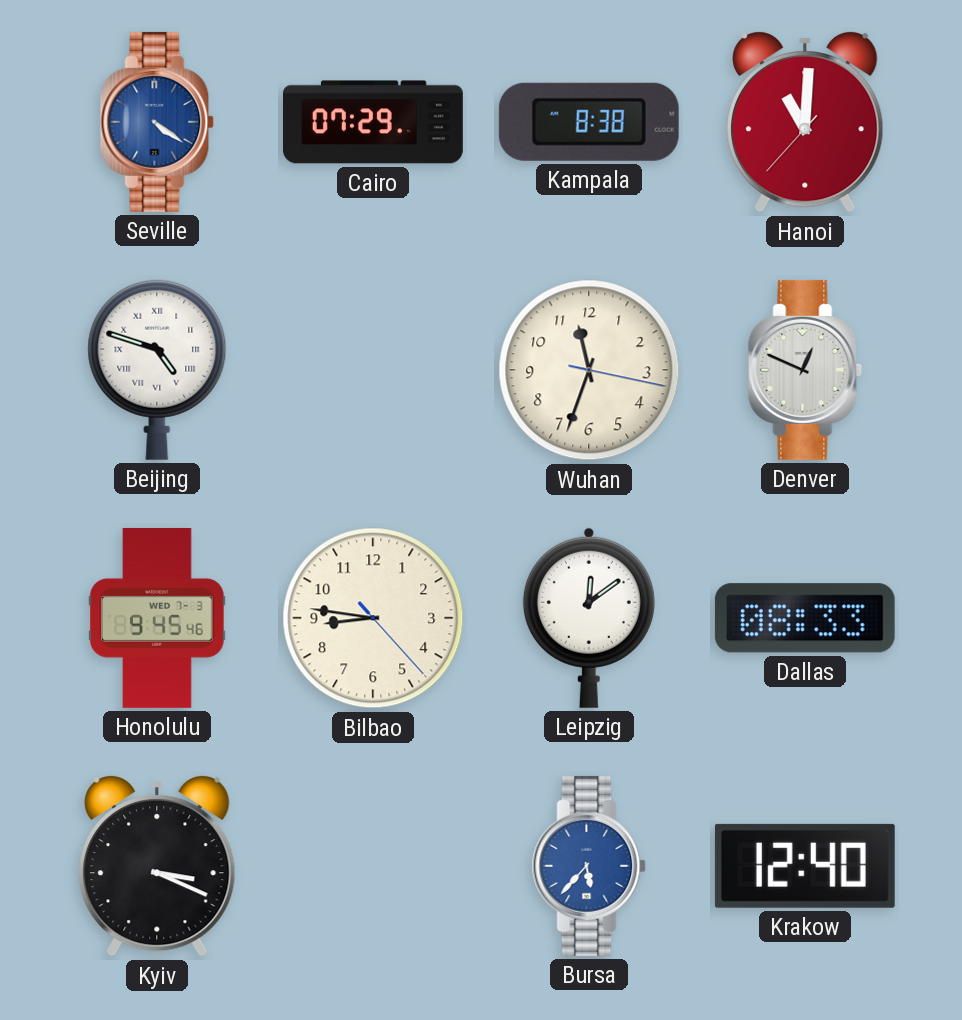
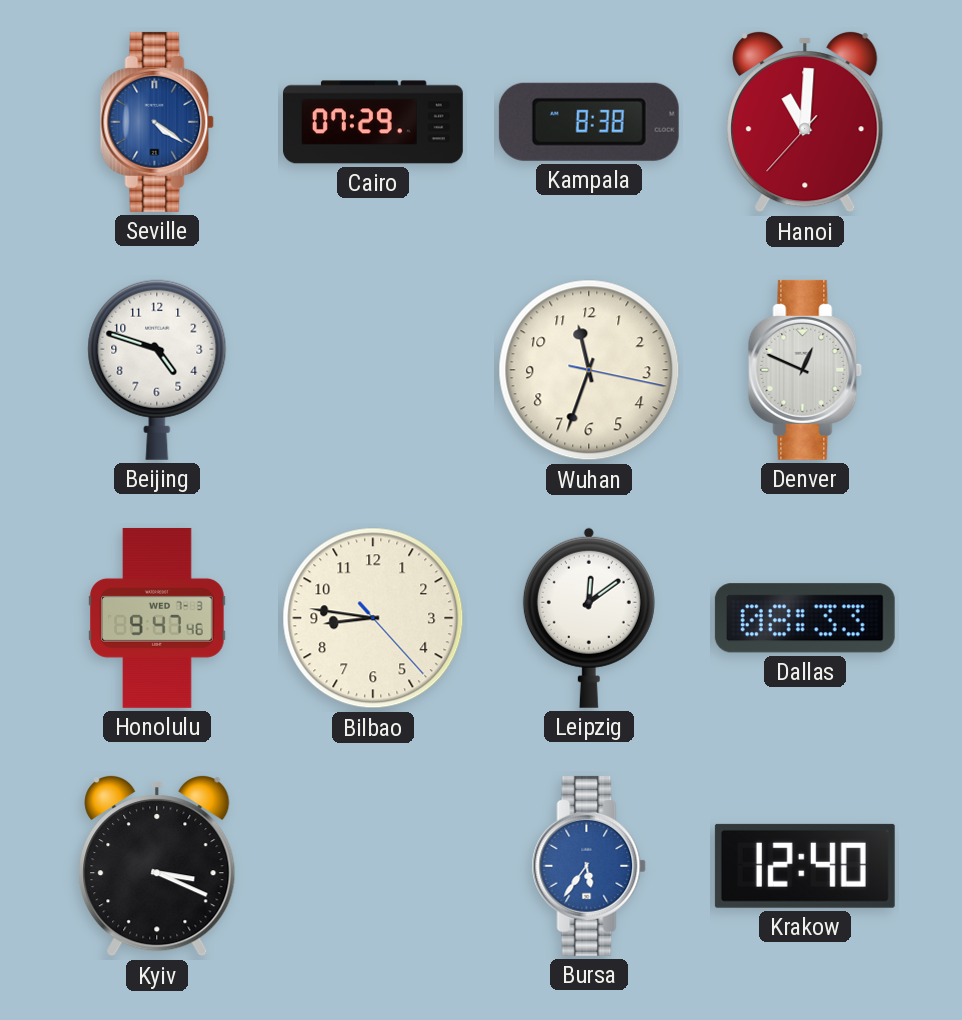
Beijing numerals: Roman -> Arabic
Honolulu: 9:45 -> 9:47
Bursa: 5:37 -> 5:36
